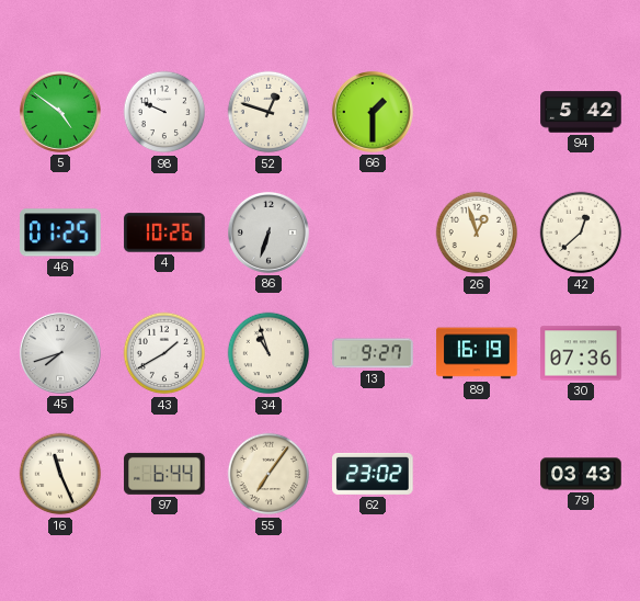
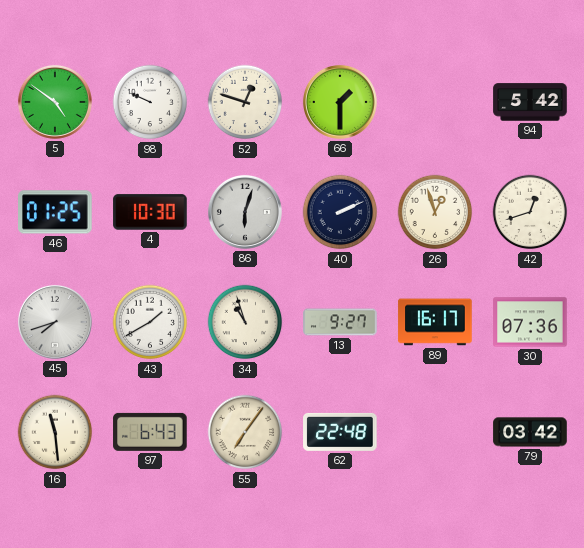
4: 10:26 -> 10:30
86: 6:33 -> 6:03
40: none -> 2:11
42: 12:38 -> 12:42
89: 16:19 -> 16:17
16: 11:26 -> 11:29
97: 6:44 -> 6:43
62: 23:02 -> 22:48
79: 03:43 -> 03:42
